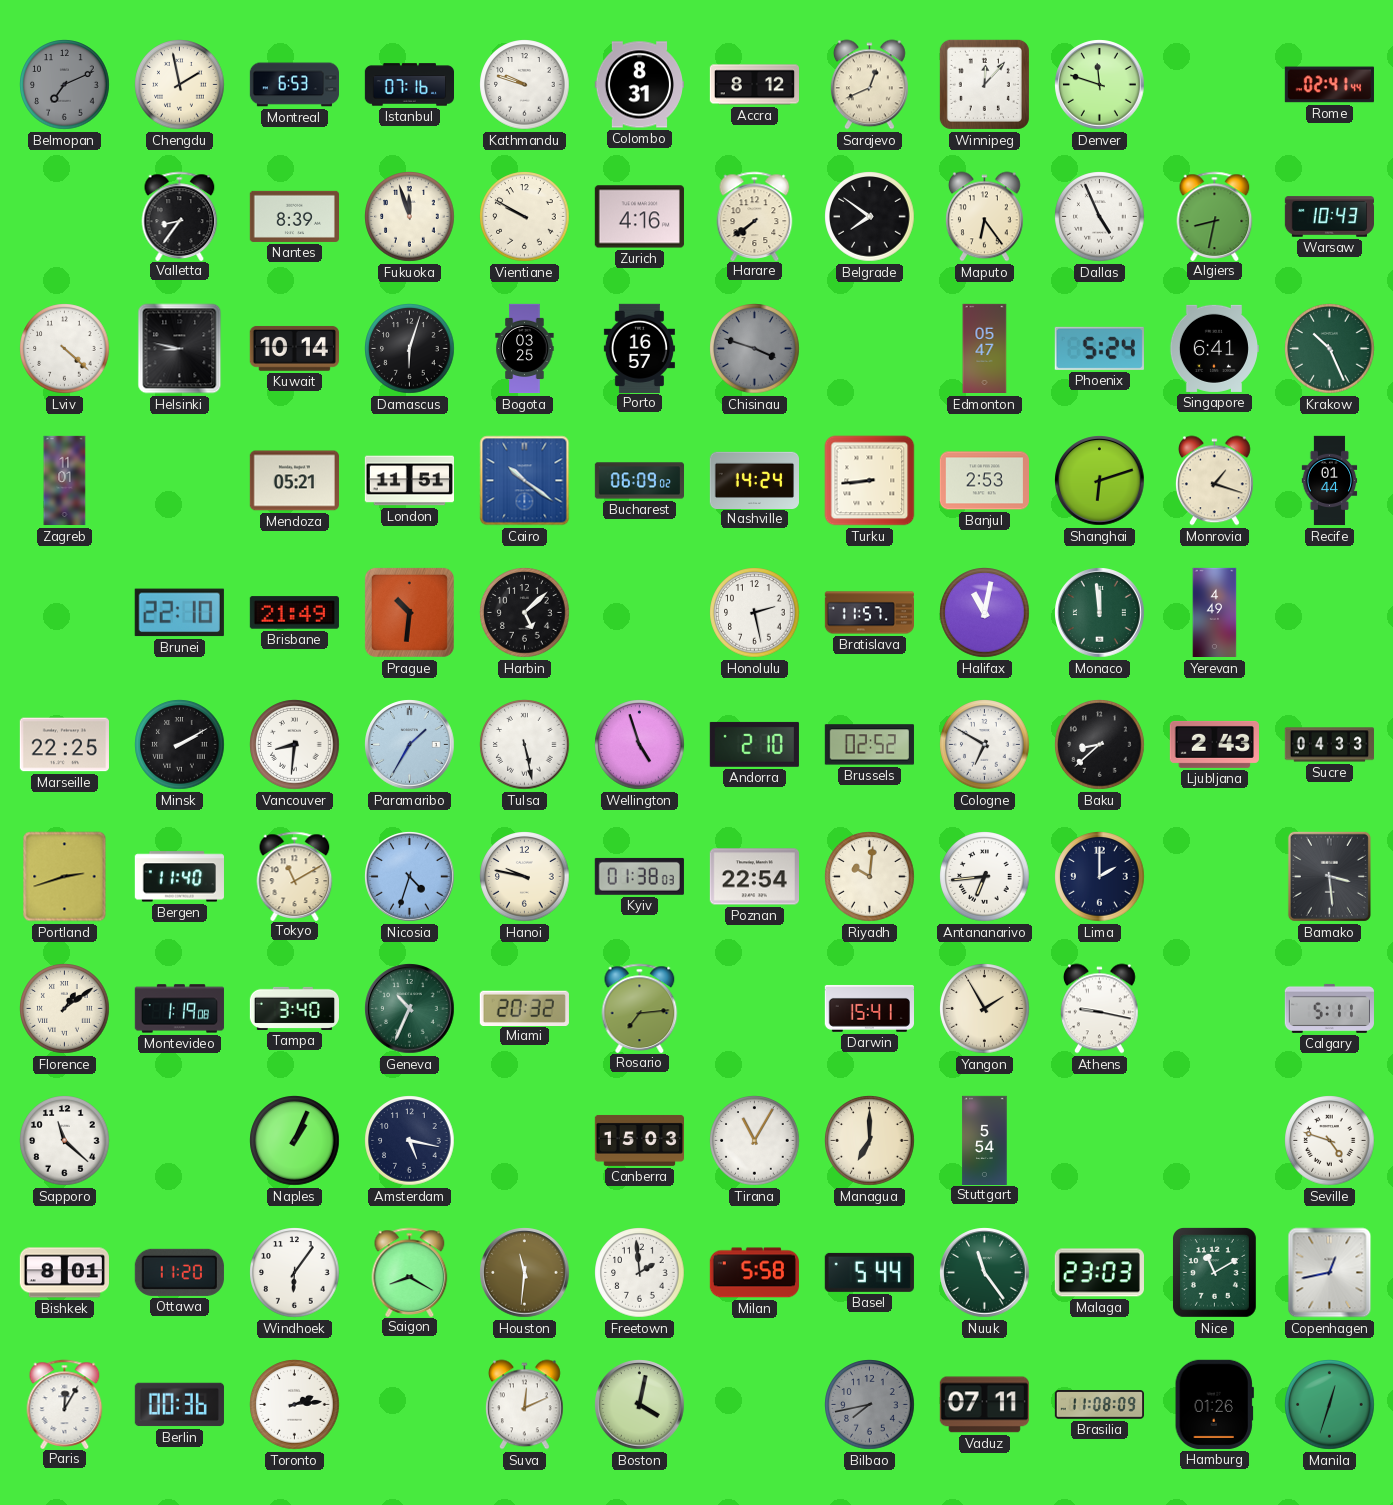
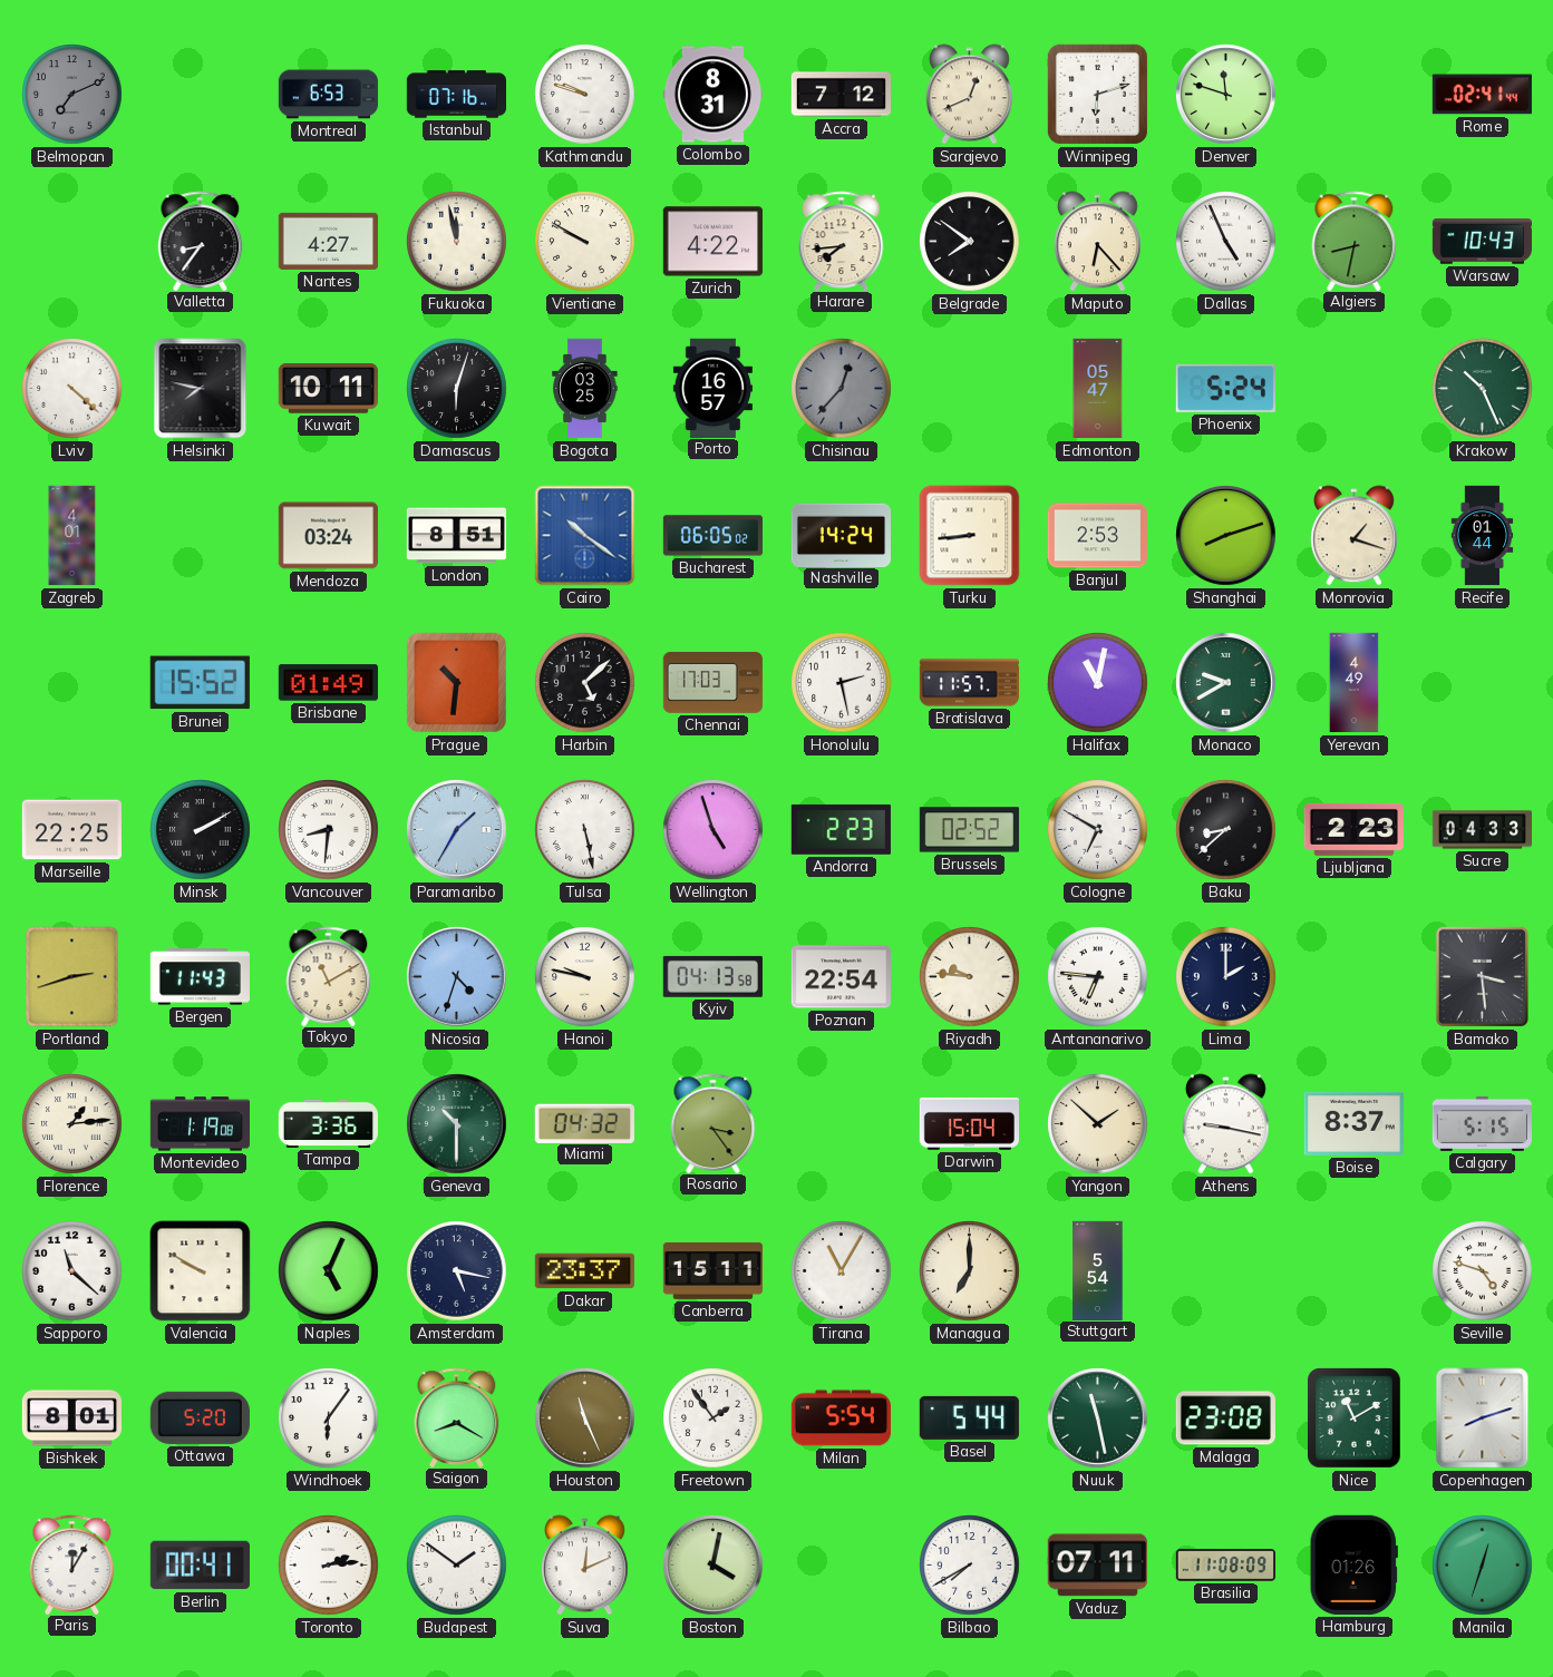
Chengdu: 1:58 -> none
Accra: 8:12 -> 7:12
Winnipeg: 12:07 -> 6:12
Nantes: 8:39 -> 4:27
Fukuoka: 11:57 -> 11:58
Zurich: 4:16 -> 4:22
Harare: 7:39 -> 7:44
Maputo: 6:24 -> 6:23
Helsinki: 8:47 -> 7:47
Kuwait: 10:14 -> 10:11
Chisinau: 3:48 -> 12:37
Singapore: 6:41 -> none
Zagreb: 11:01 -> 4:01
Mendoza: 05:21 -> 03:24
London: 11:51 -> 8:51
Bucharest: 06:09 -> 06:05
Shanghai: 6:12 -> 8:12
Brunei: 22:10 -> 15:52
Brisbane: 21:49 -> 01:49
Chennai: none -> 17:03
Monaco: 11:59 -> 9:40
Andorra: 2:10 -> 2:23
Ljubljana: 2:43 -> 2:23
Bergen: 11:40 -> 11:43
Kyiv: 01:38 -> 04:13
Riyadh: 10:01 -> 9:46
Antananarivo: 6:44 -> 6:46
Florence: 1:09 -> 1:14
Tampa: 3:40 -> 3:36
Geneva: 10:34 -> 10:30
Miami: 20:32 -> 04:32
Rosario: 7:14 -> 3:24
Darwin: 15:41 -> 15:04
Yangon: 1:55 -> 1:52
Boise: none -> 8:37
Calgary: 5:11 -> 5:15
Valencia: none -> 9:50
Naples: 1:04 -> 5:04
Dakar: none -> 23:37
Canberra: 15:03 -> 15:11
Ottawa: 11:20 -> 5:20
Houston: 11:31 -> 11:26
Freetown: 1:59 -> 1:54
Milan: 5:58 -> 5:54
Nuuk: 11:24 -> 11:28
Malaga: 23:03 -> 23:08
Copenhagen: 12:43 -> 8:12
Berlin: 00:36 -> 00:41
Budapest: none -> 1:51
Bilbao: 7:43 -> 7:40
Bilbao dial: grey -> white
